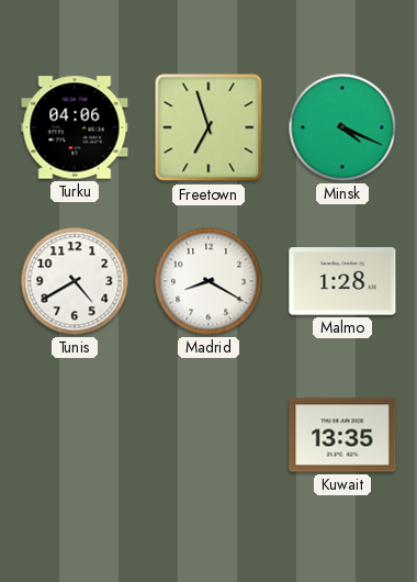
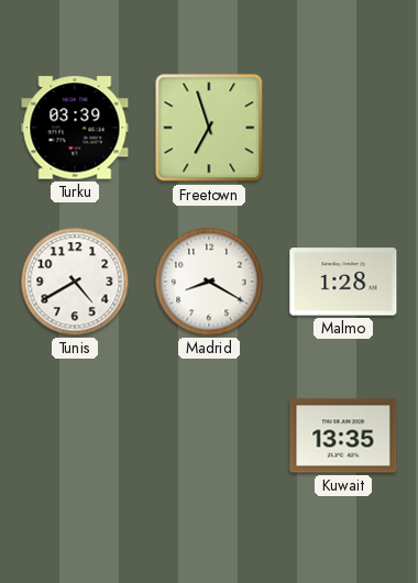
Turku: 04:06 -> 03:39
Minsk: 4:19 -> none
